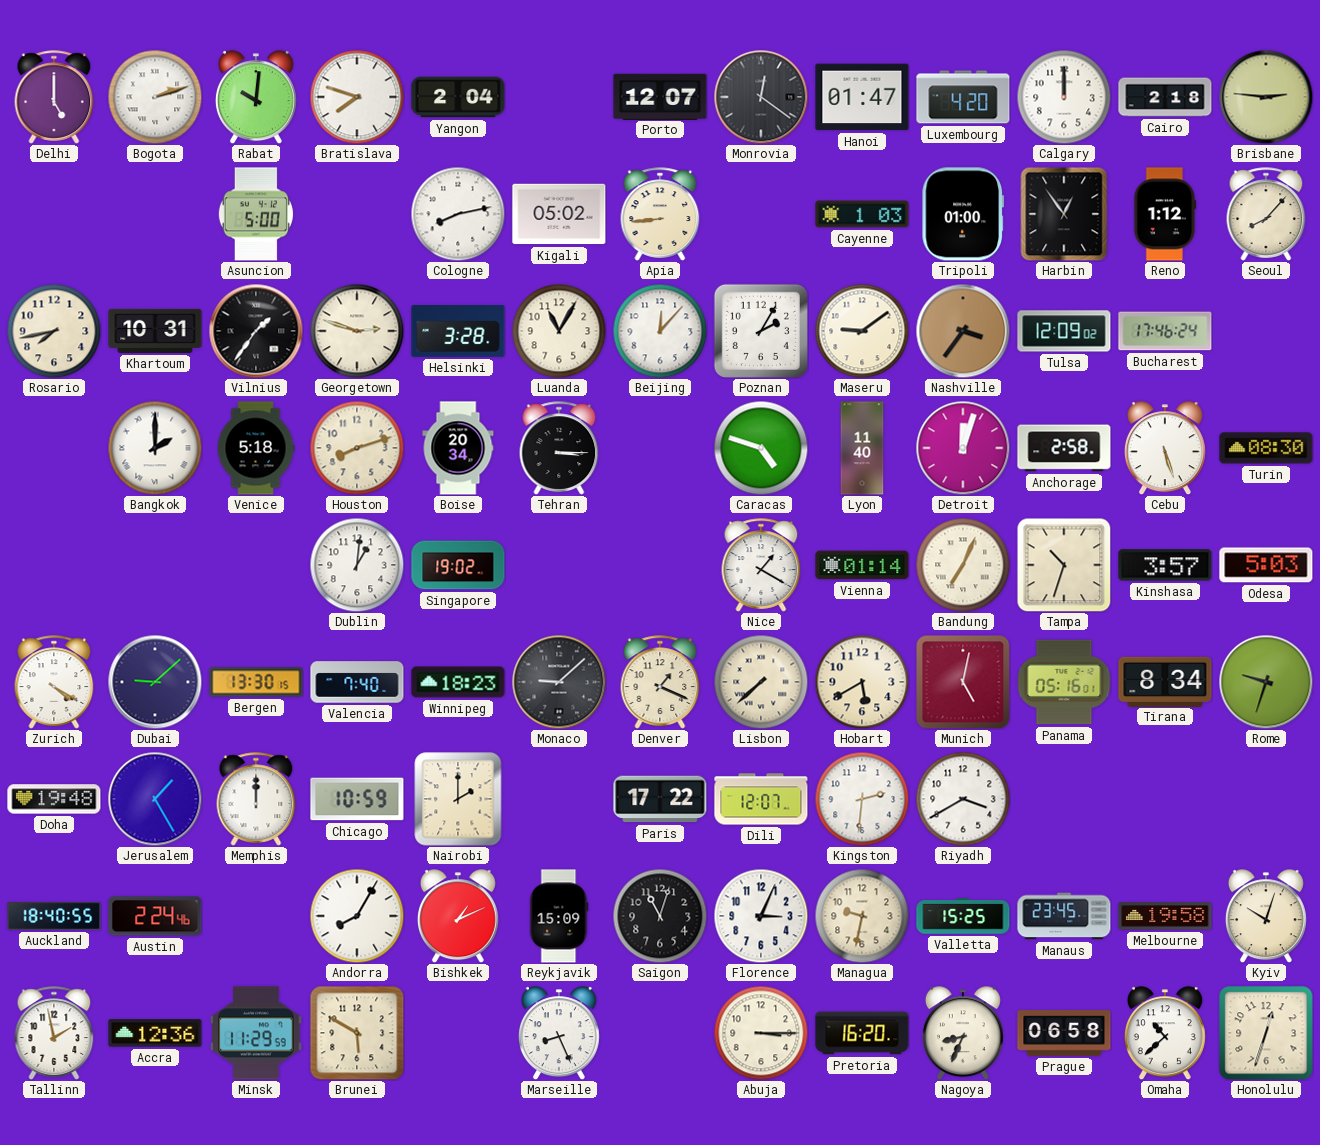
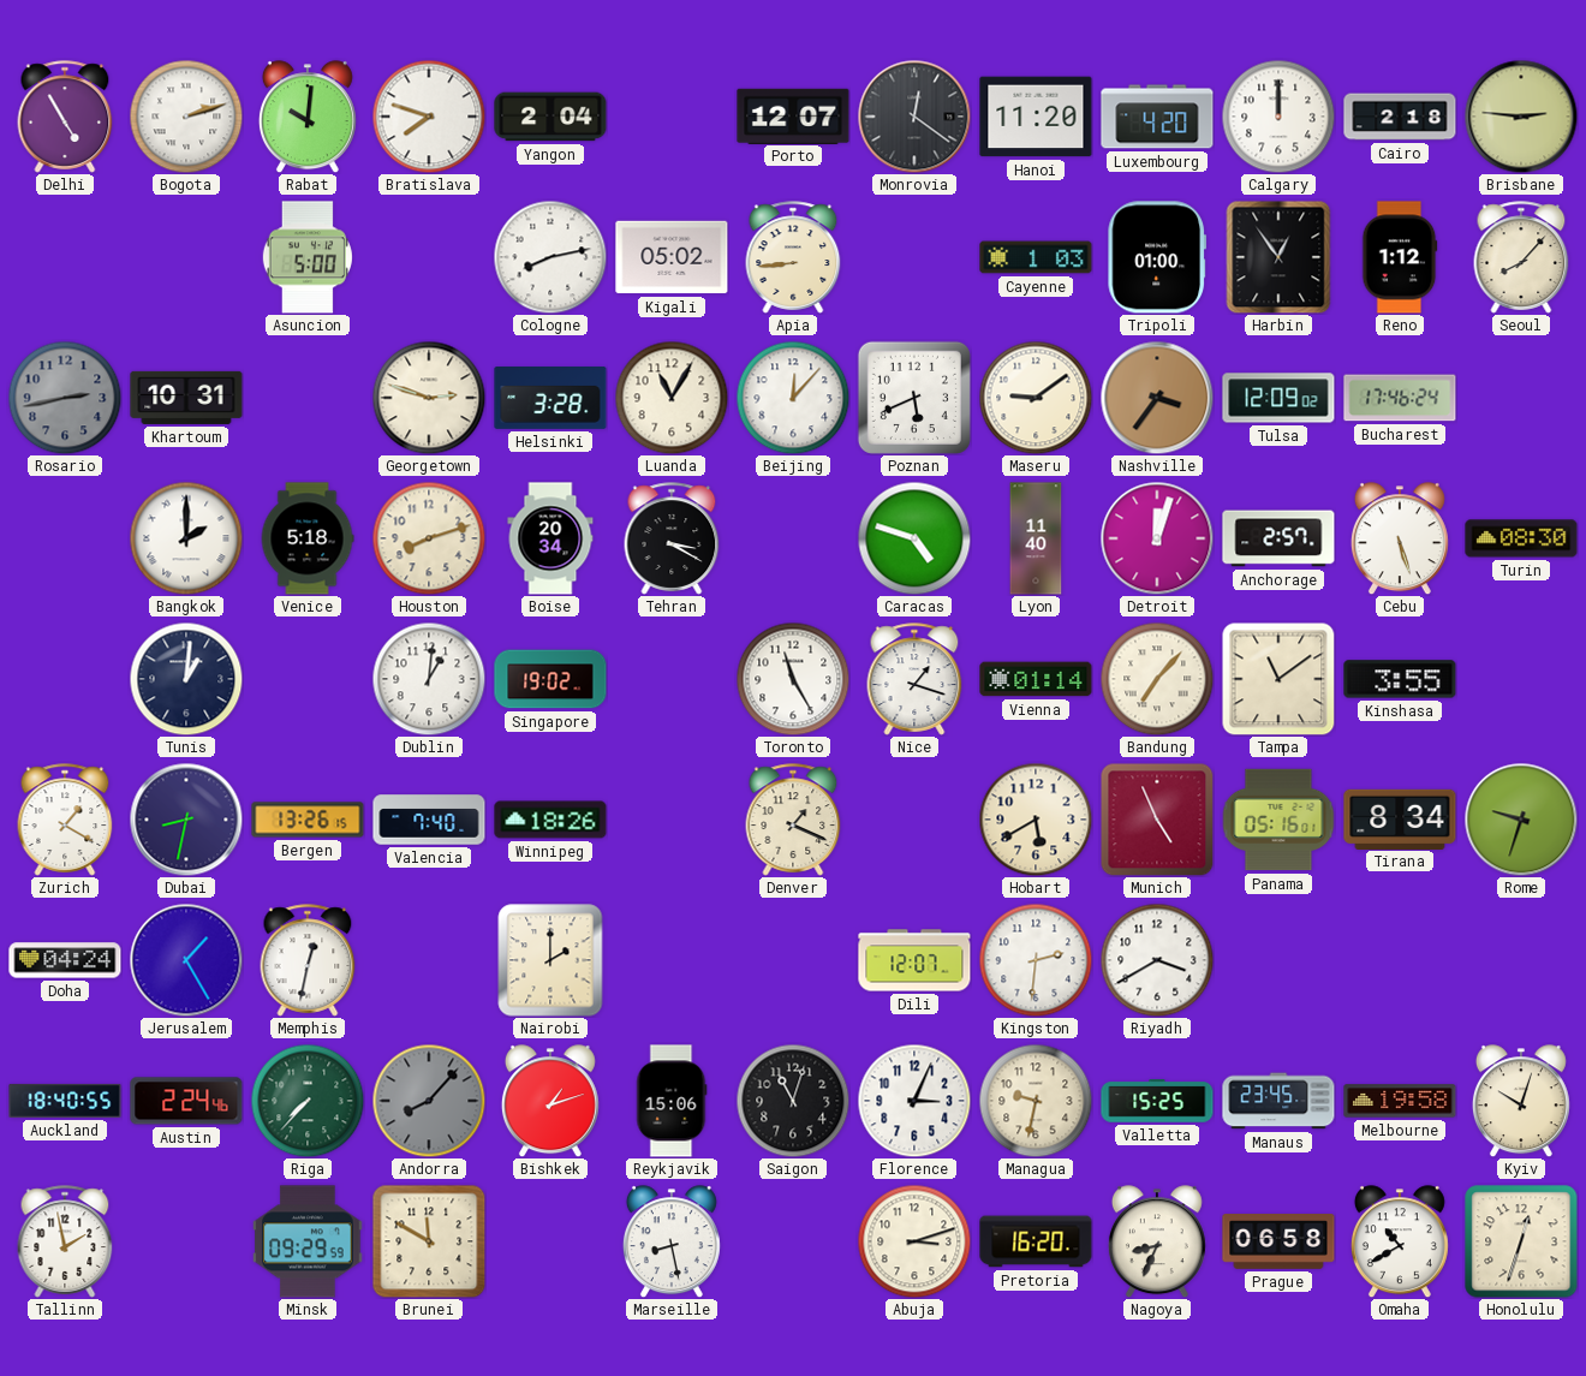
Delhi: 5:00 -> 4:55
Hanoi: 01:47 -> 11:20
Rosario: 7:43 -> 2:43
Rosario dial: cream -> grey
Vilnius: 1:36 -> none
Poznan: 2:05 -> 5:41
Tehran: 3:15 -> 3:20
Anchorage: 2:58 -> 2:57
Tunis: none -> 1:01
Toronto: none -> 11:25
Nice: 1:20 -> 1:18
Bandung: 7:04 -> 7:07
Tampa: 10:33 -> 11:09
Kinshasa: 3:57 -> 3:55
Odesa: 5:03 -> none
Zurich: 4:20 -> 1:20
Dubai: 9:08 -> 8:32
Bergen: 13:30 -> 13:26
Winnipeg: 18:23 -> 18:26
Monaco: 9:08 -> none
Lisbon: 7:38 -> none
Munich: 5:02 -> 4:56
Doha: 19:48 -> 04:24
Memphis: 12:00 -> 12:32
Chicago: 10:59 -> none
Paris: 17:22 -> none
Riga: none -> 7:37
Andorra: 8:05 -> 8:07
Andorra dial: white -> grey
Bishkek: 1:11 -> 1:12
Reykjavik: 15:09 -> 15:06
Accra: 12:36 -> none
Minsk: 11:29 -> 09:29
Brunei: 5:50 -> 11:50
Marseille: 8:26 -> 8:28
Abuja: 3:15 -> 3:12
Omaha: 10:38 -> 10:40
